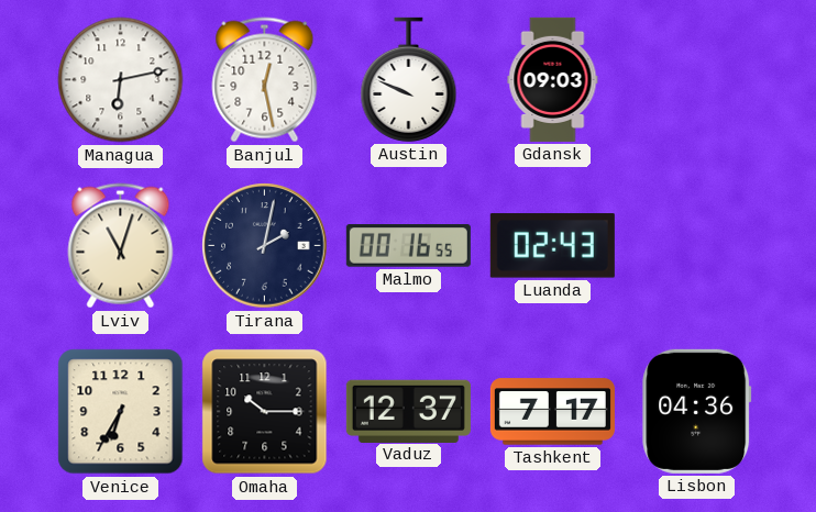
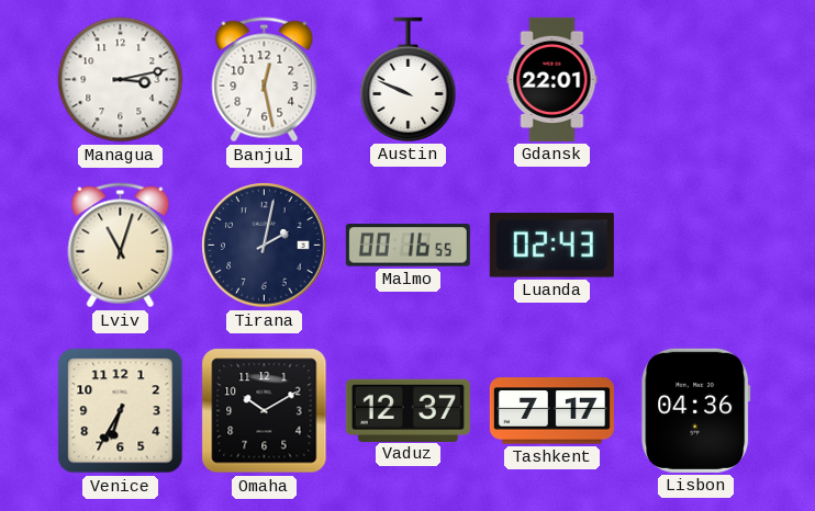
Managua: 6:13 -> 3:13
Gdansk: 09:03 -> 22:01
Omaha: 10:15 -> 10:10
